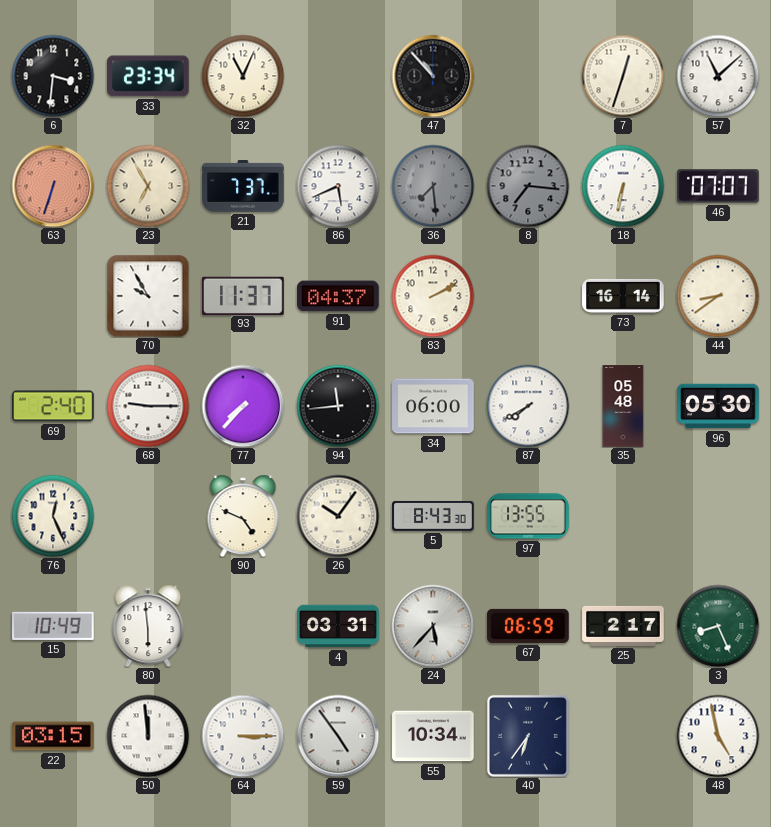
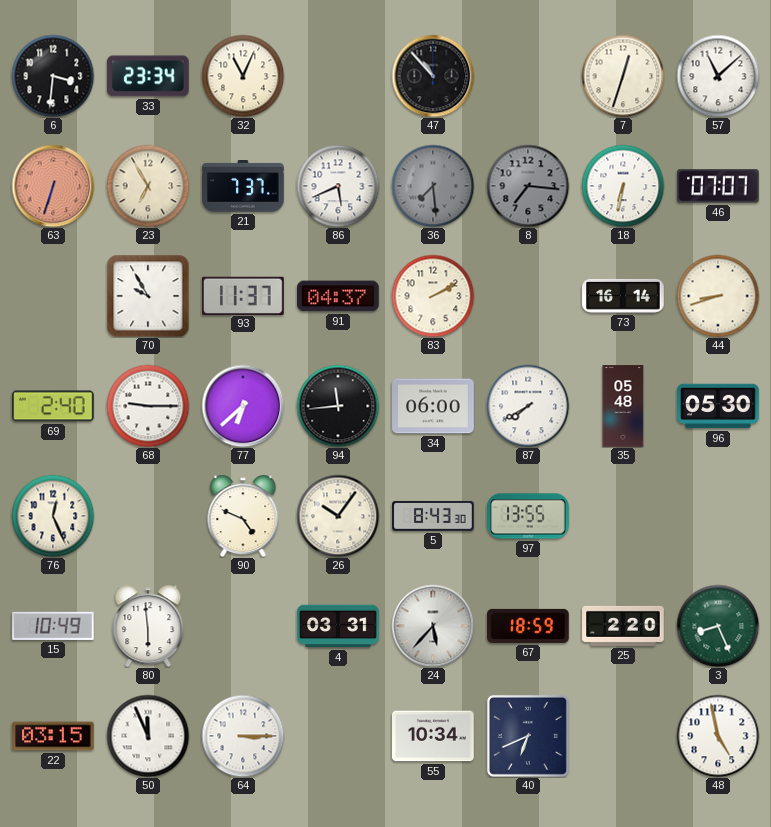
44: 8:39 -> 8:42
77: 7:37 -> 6:38
67: 06:59 -> 18:59
25: 2:17 -> 2:20
50: 11:59 -> 11:56
59: 4:54 -> none
40: 6:36 -> 6:41
